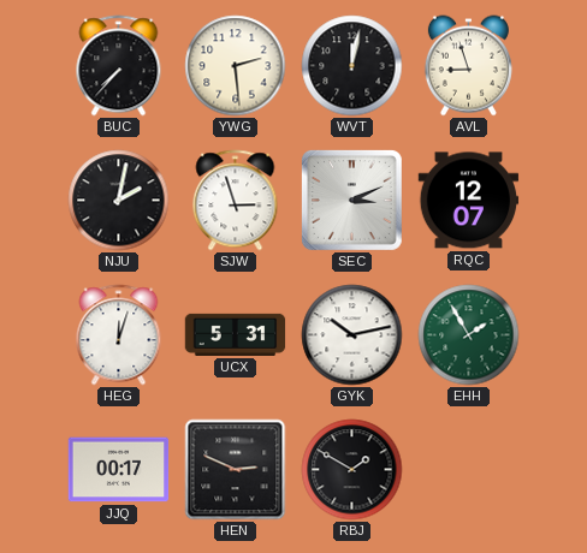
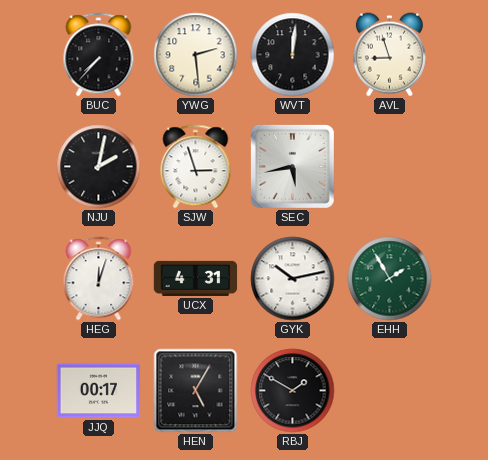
WVT: 12:02 -> 12:01
SEC: 3:11 -> 5:43
RQC: 12:07 -> none
UCX: 5:31 -> 4:31
HEN: 2:49 -> 5:05
